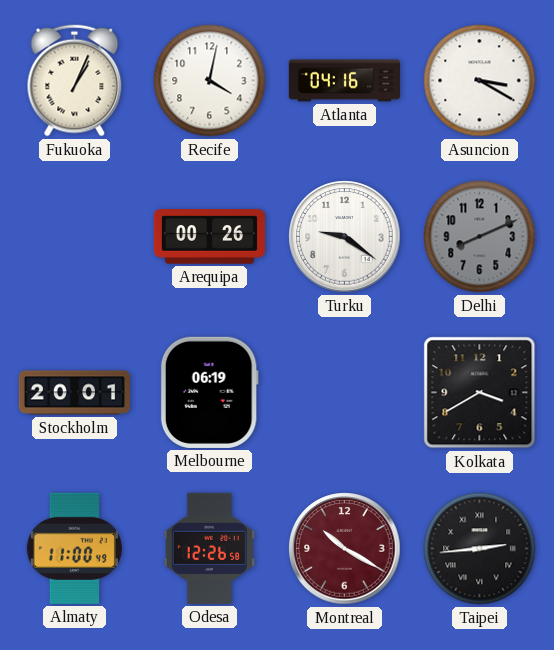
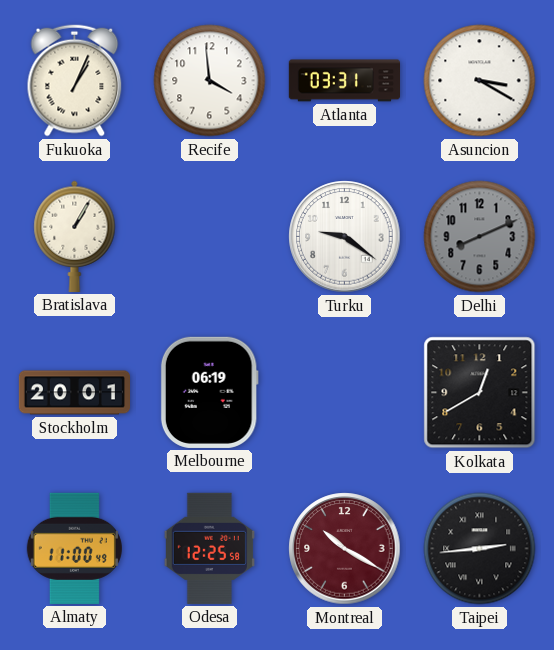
Recife: 4:02 -> 3:59
Atlanta: 04:16 -> 03:31
Bratislava: none -> 1:05
Arequipa: 00:26 -> none
Kolkata: 3:40 -> 12:40
Odesa: 12:26 -> 12:25
